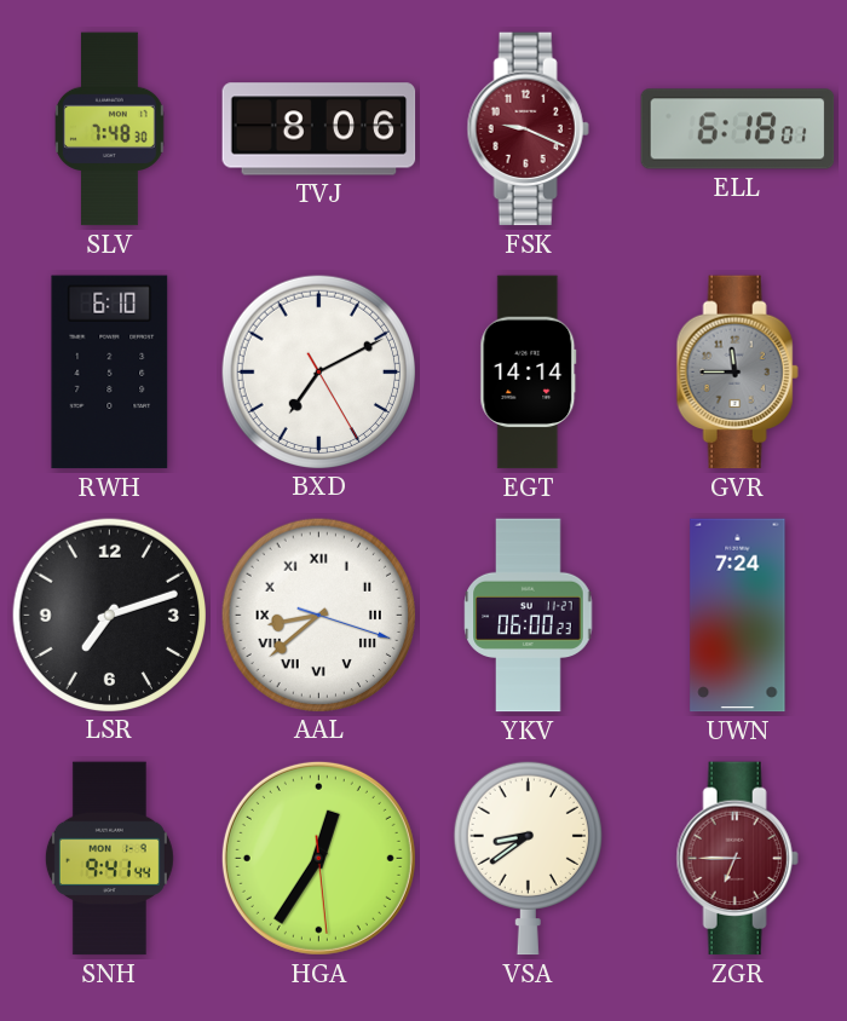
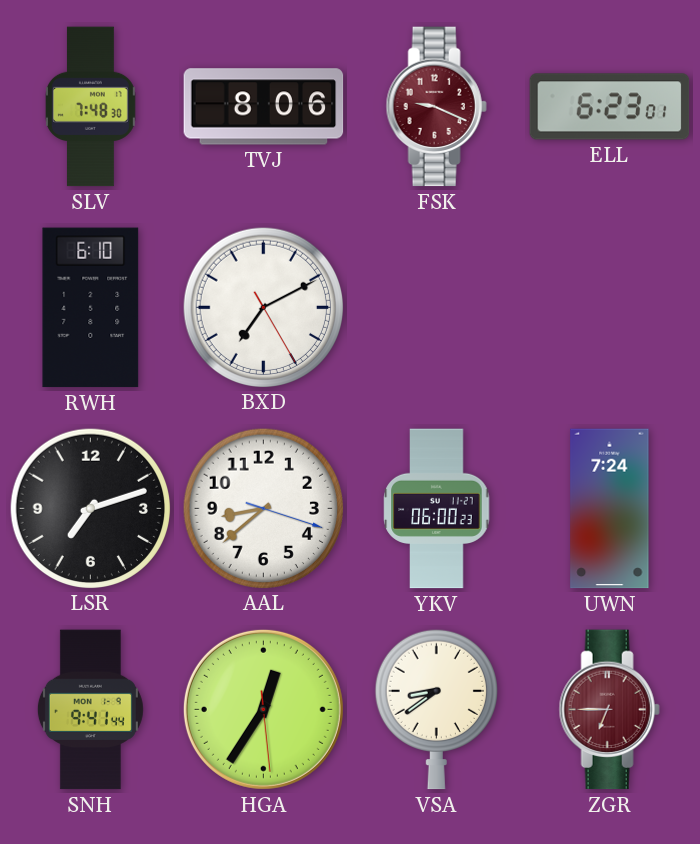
ELL: 6:18 -> 6:23
EGT: 14:14 -> none
GVR: 11:45 -> none
AAL numerals: Roman -> Arabic
